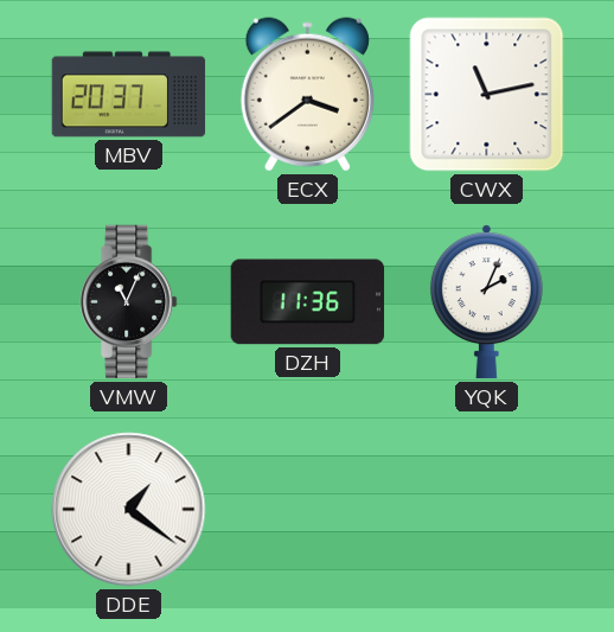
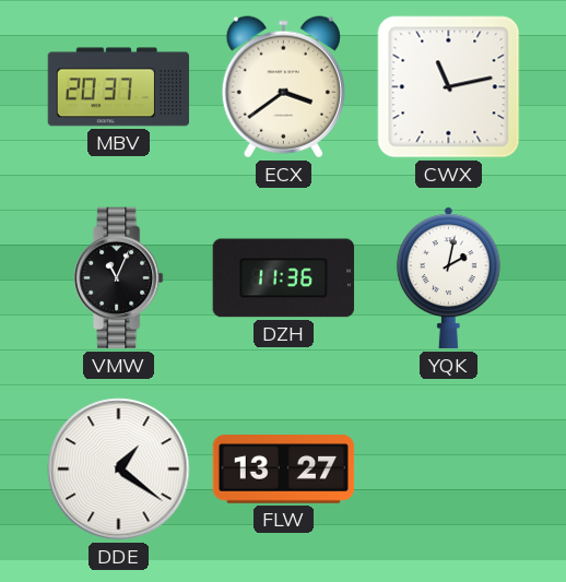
YQK: 2:04 -> 2:02
FLW: none -> 13:27
